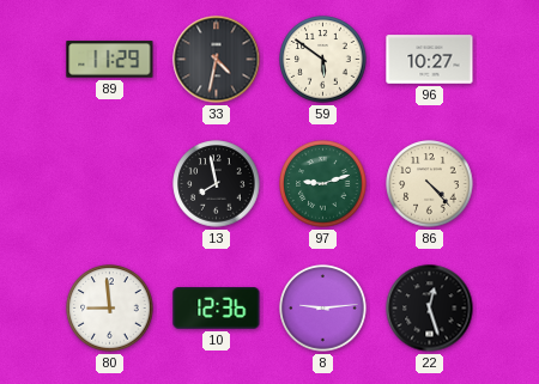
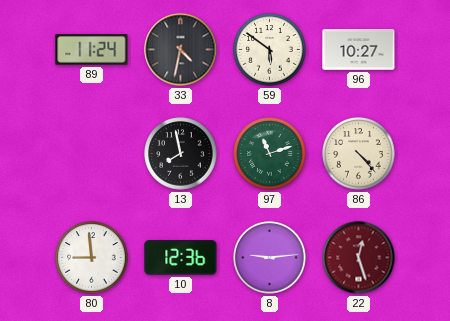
89: 11:29 -> 11:24
97: 9:12 -> 11:12
22 dial: black -> burgundy
